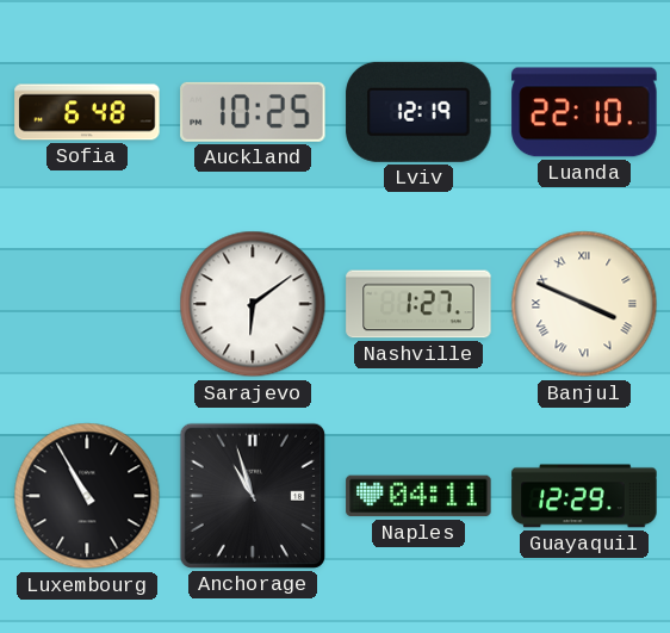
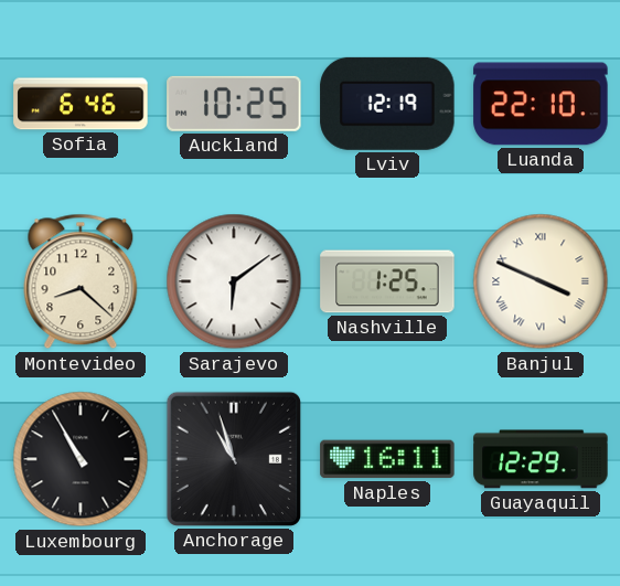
Sofia: 6:48 -> 6:46
Montevideo: none -> 8:22
Nashville: 1:27 -> 1:25
Naples: 04:11 -> 16:11
